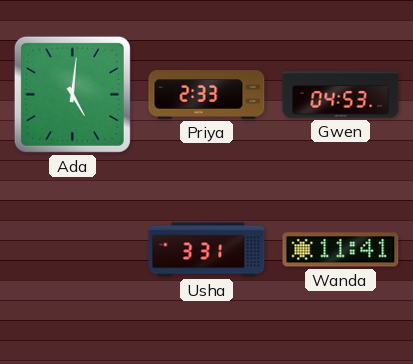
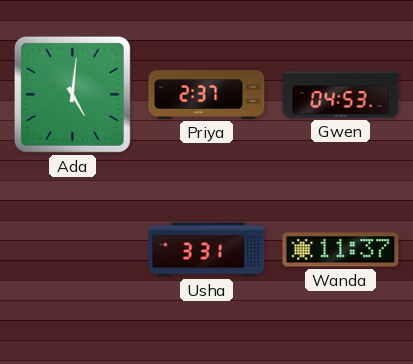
Priya: 2:33 -> 2:37
Wanda: 11:41 -> 11:37
